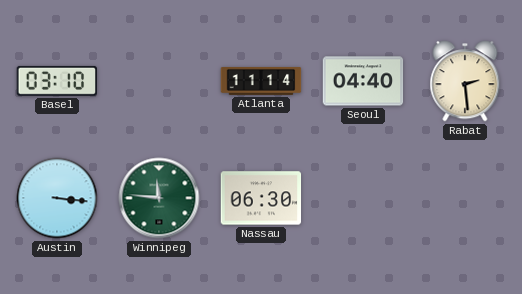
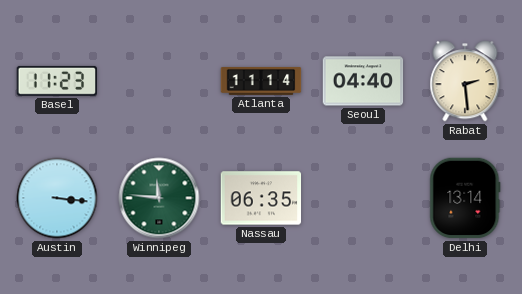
Basel: 03:10 -> 11:23
Nassau: 06:30 -> 06:35
Delhi: none -> 13:14
